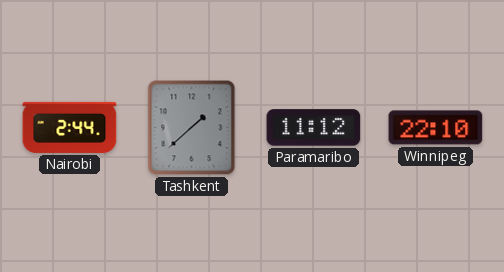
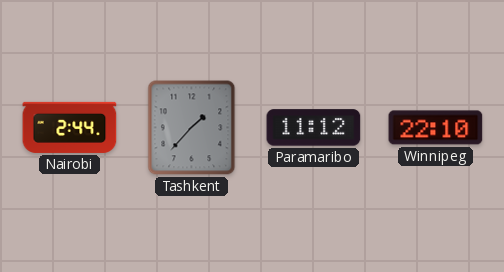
Tashkent: 1:38 -> 1:37
